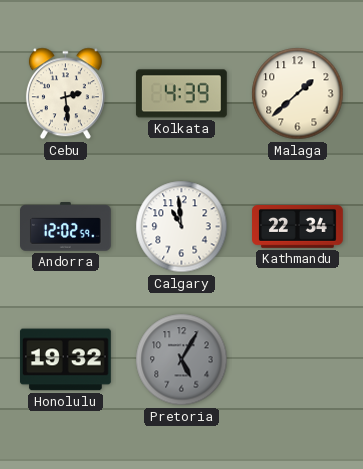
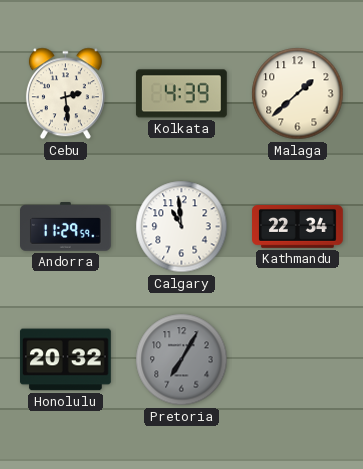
Andorra: 12:02 -> 11:29
Honolulu: 19:32 -> 20:32
Pretoria: 5:05 -> 7:05
